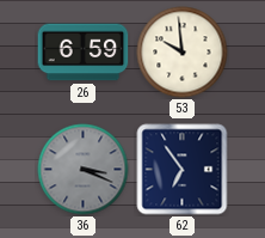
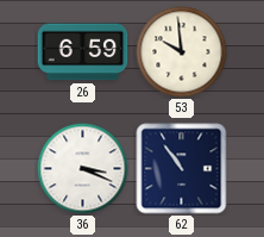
36 dial: grey -> white
62: 6:54 -> 10:54
